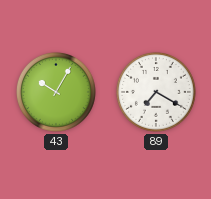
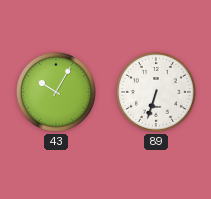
89: 7:20 -> 6:33
